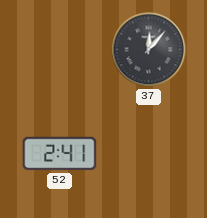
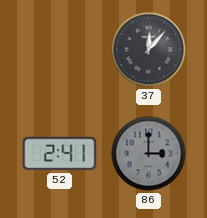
86: none -> 3:00
